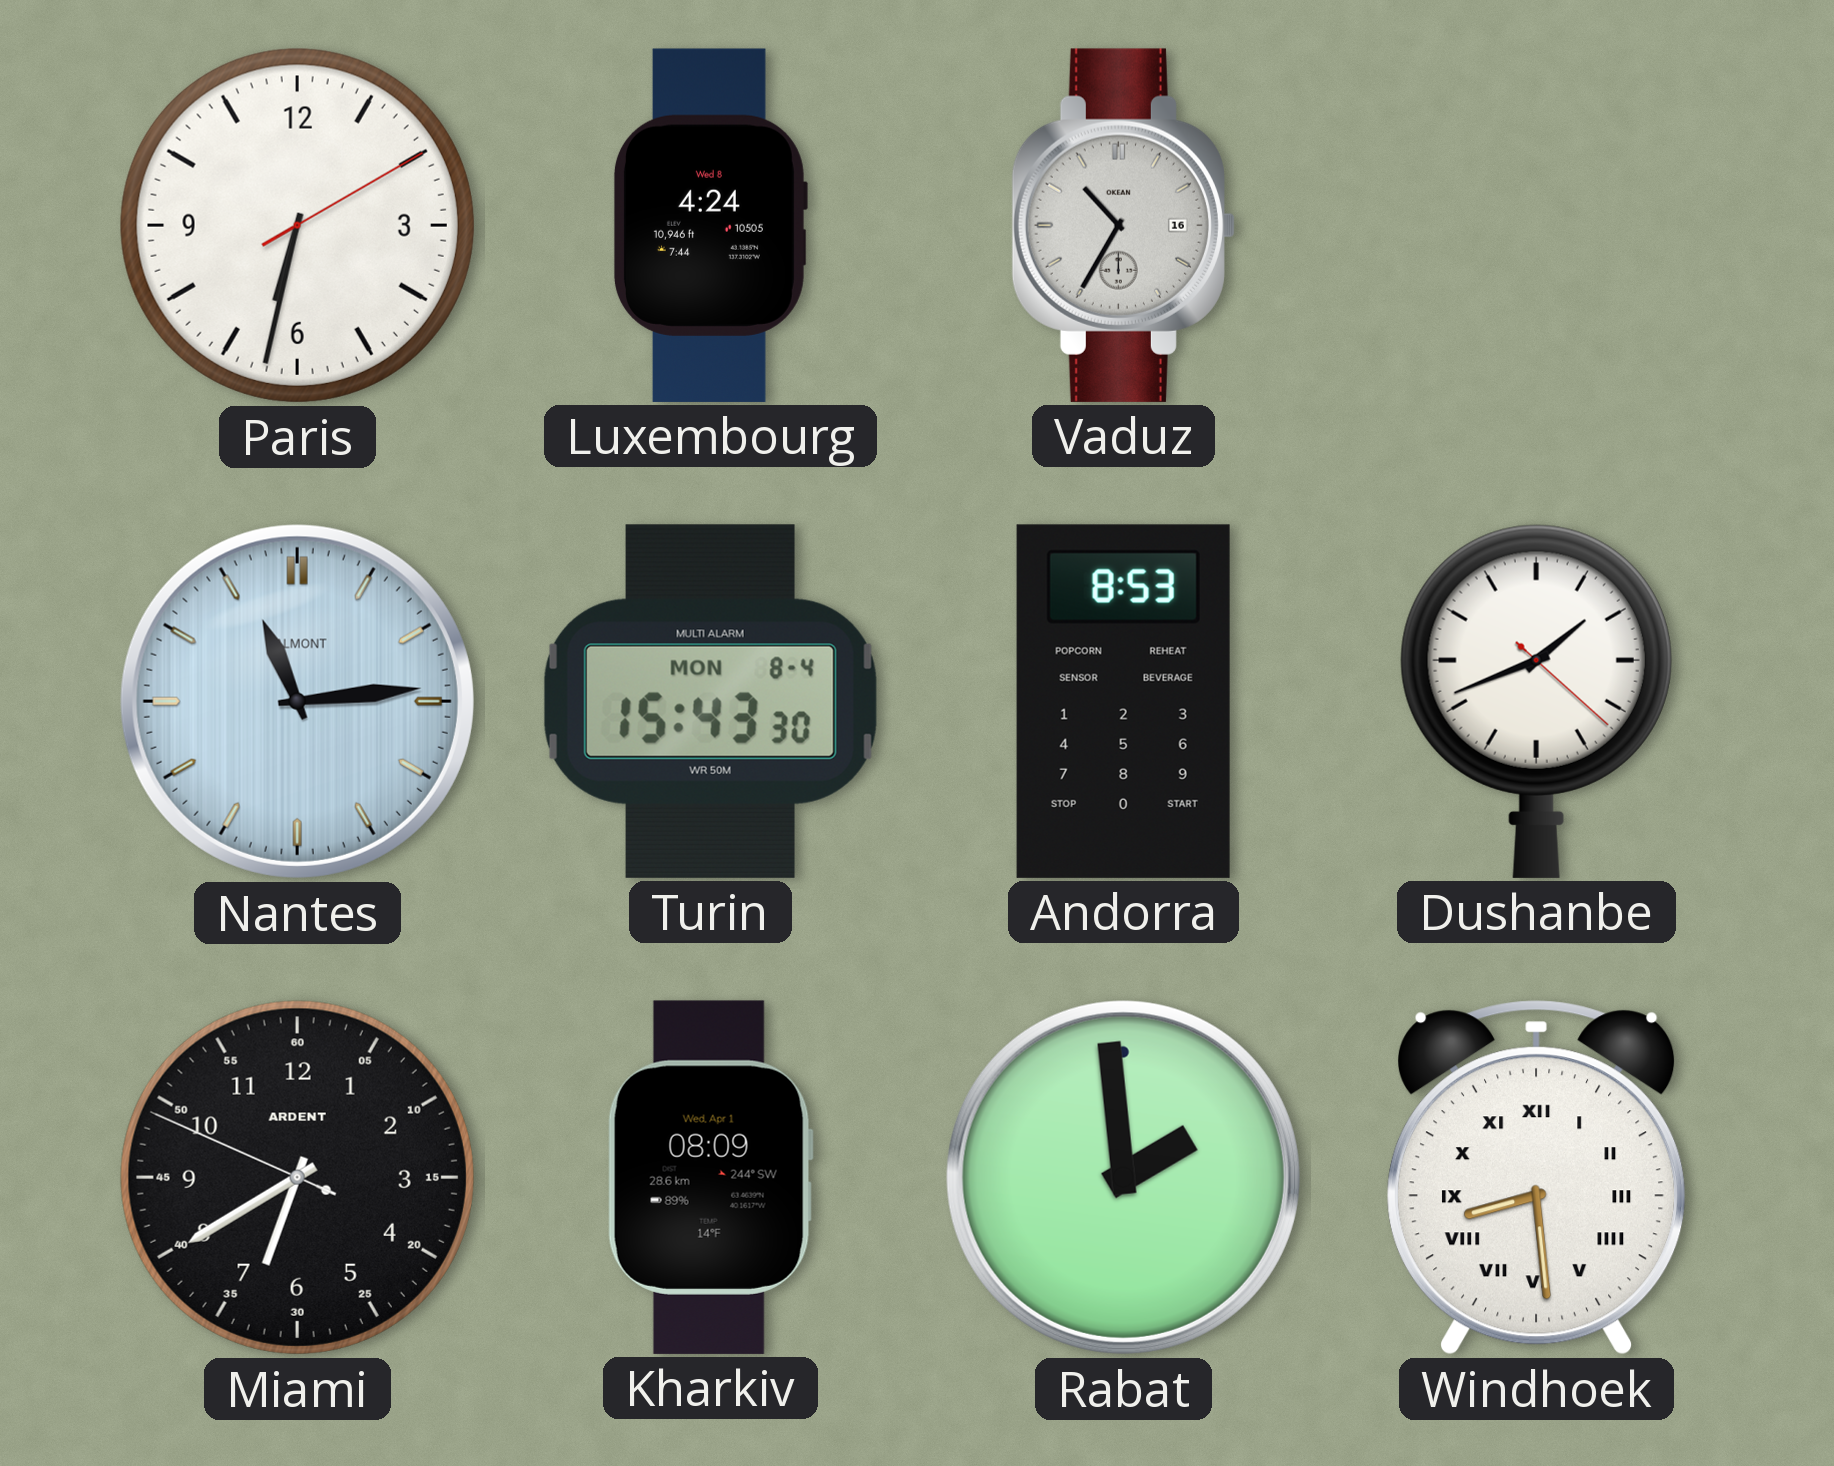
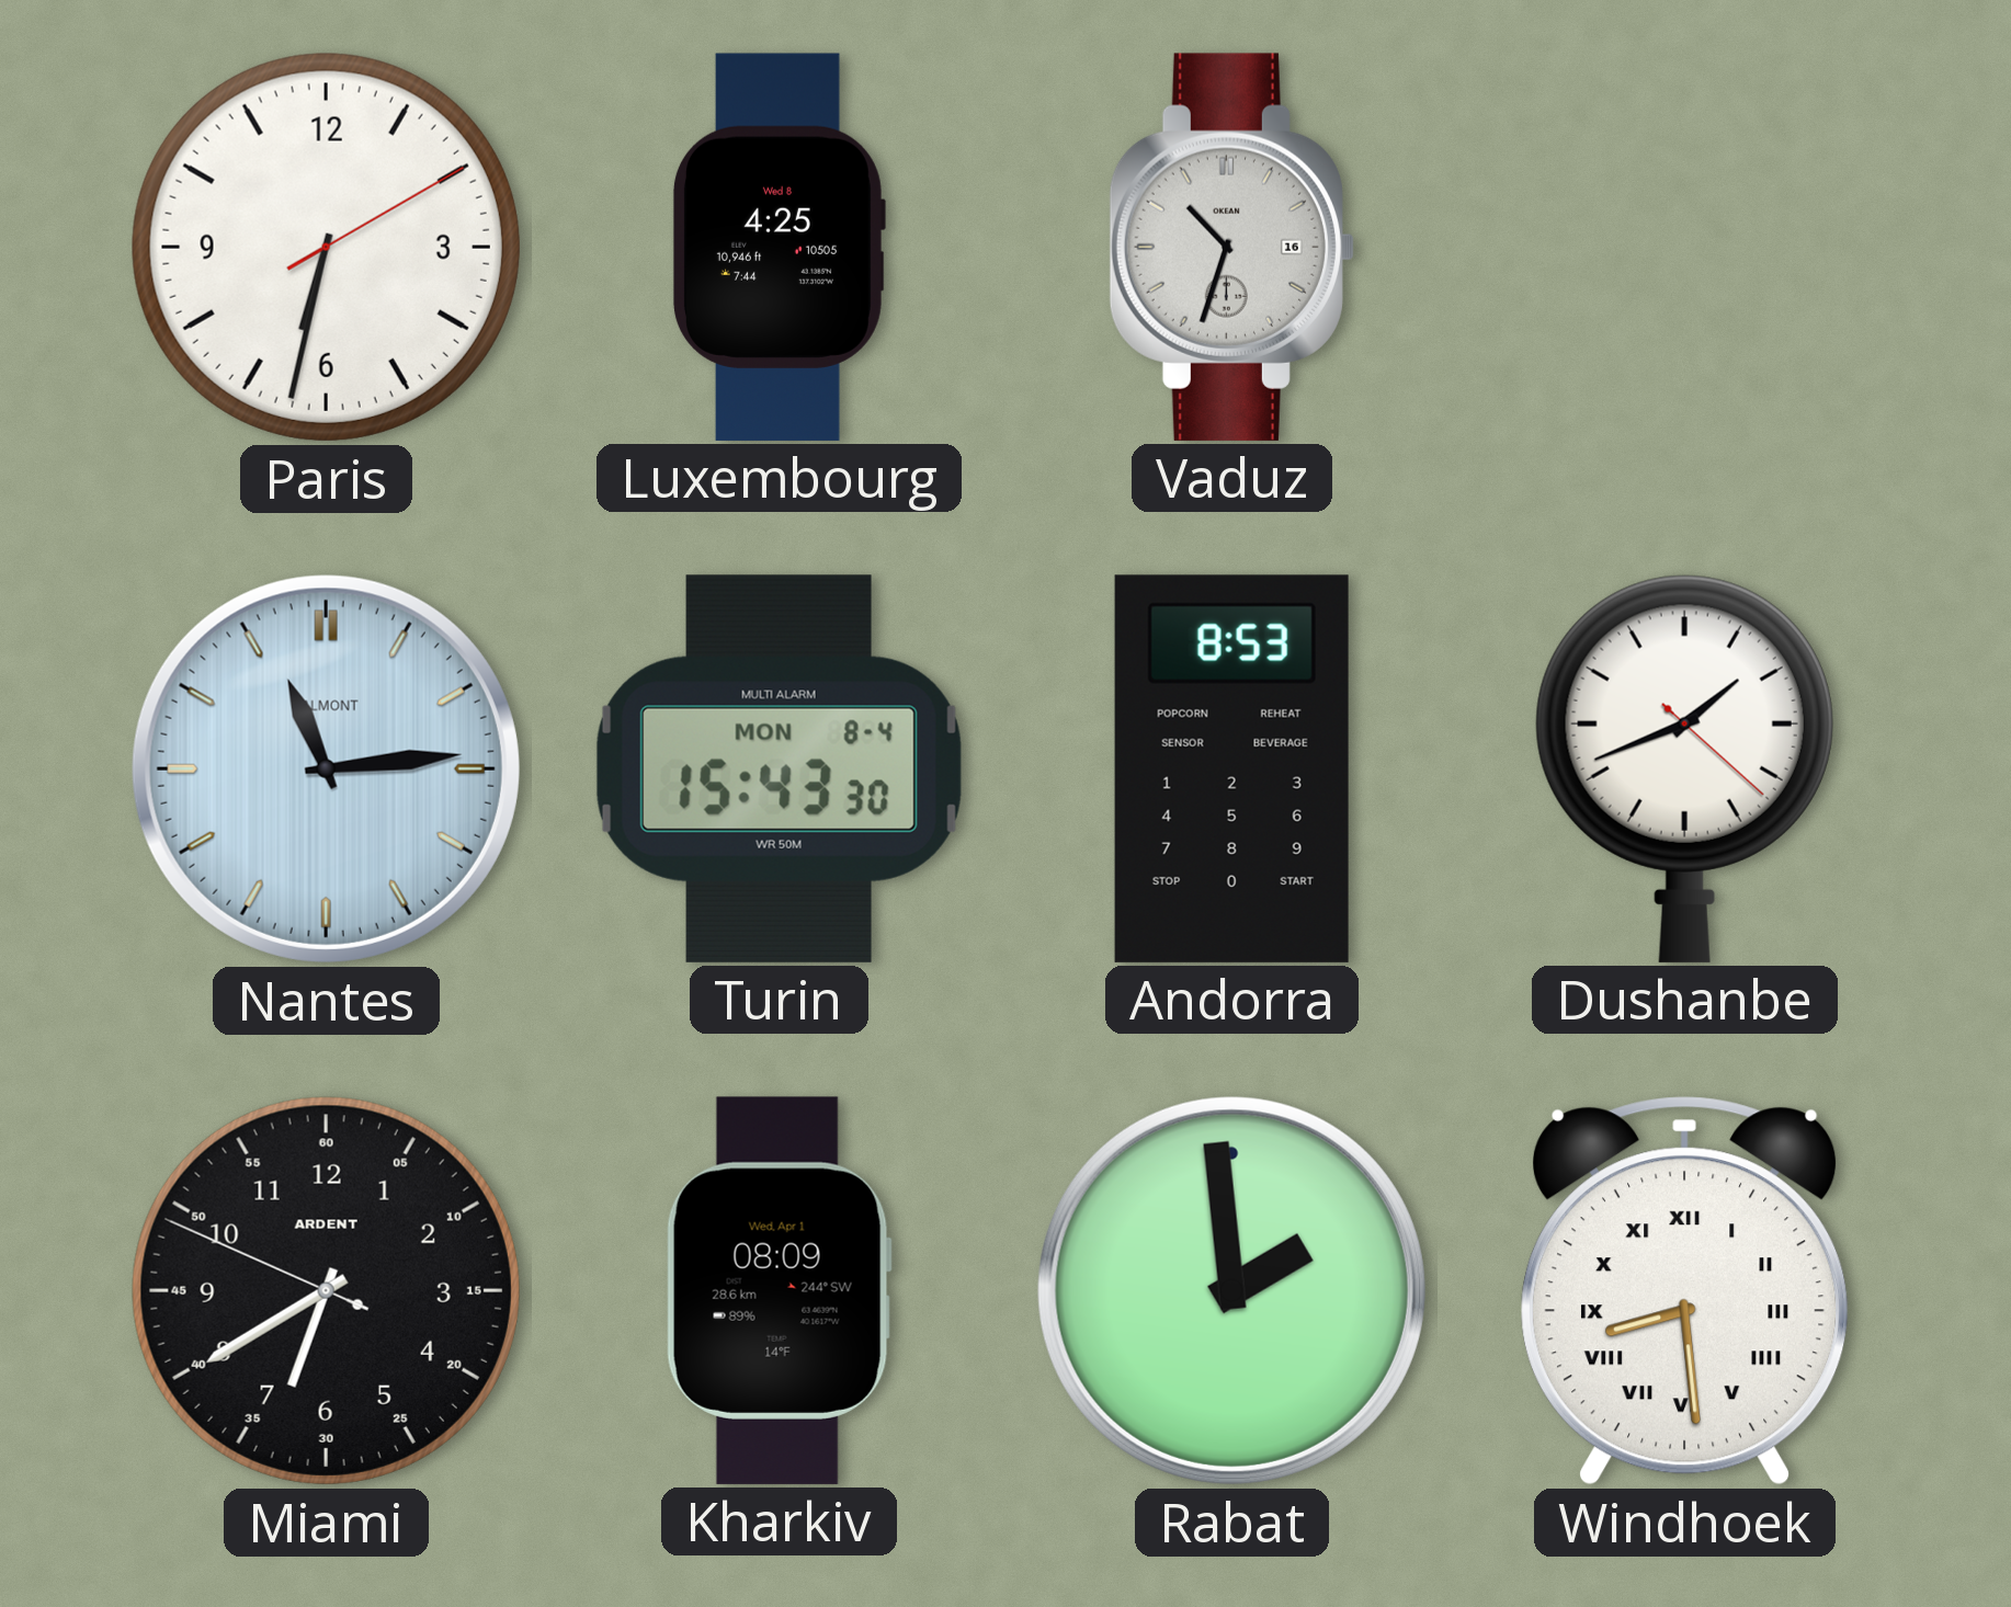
Luxembourg: 4:24 -> 4:25
Vaduz: 10:35 -> 10:33
